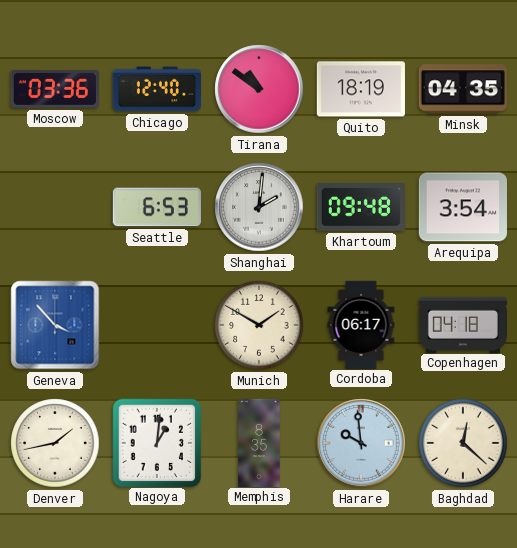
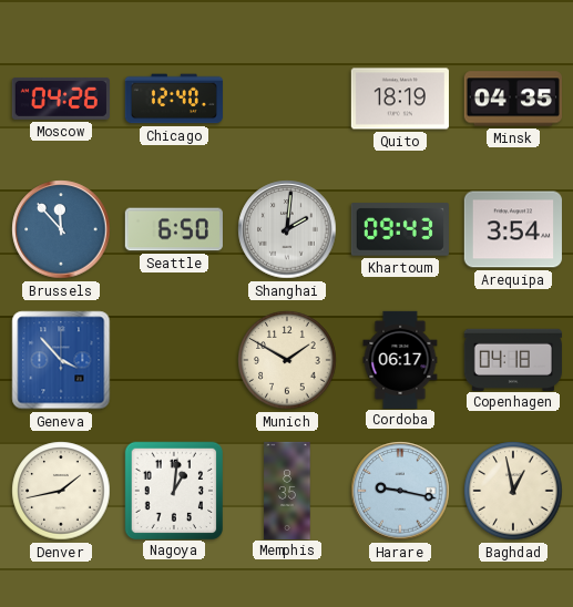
Moscow: 03:36 -> 04:26
Tirana: 10:51 -> none
Brussels: none -> 11:53
Seattle: 6:53 -> 6:50
Khartoum: 09:48 -> 09:43
Harare: 9:59 -> 9:17
Baghdad: 12:22 -> 12:58
